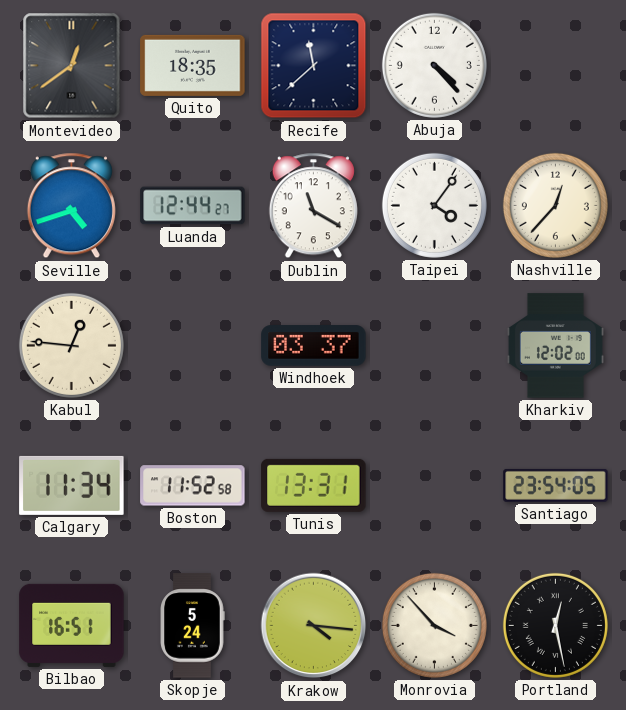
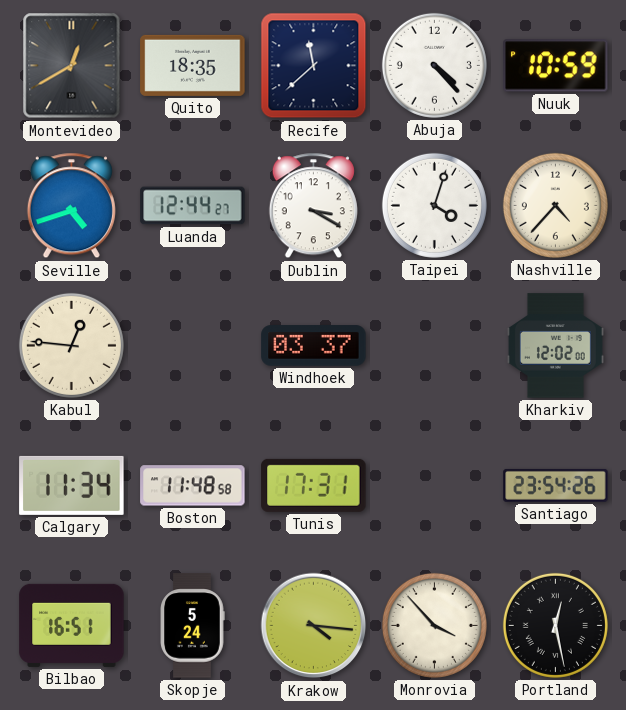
Montevideo: 12:39 -> 12:40
Nuuk: none -> 10:59
Dublin: 11:20 -> 3:20
Taipei: 4:06 -> 4:03
Nashville: 12:37 -> 4:37
Boston: 11:52 -> 11:48
Tunis: 13:31 -> 17:31
Santiago: 23:54:05 -> 23:54:26
